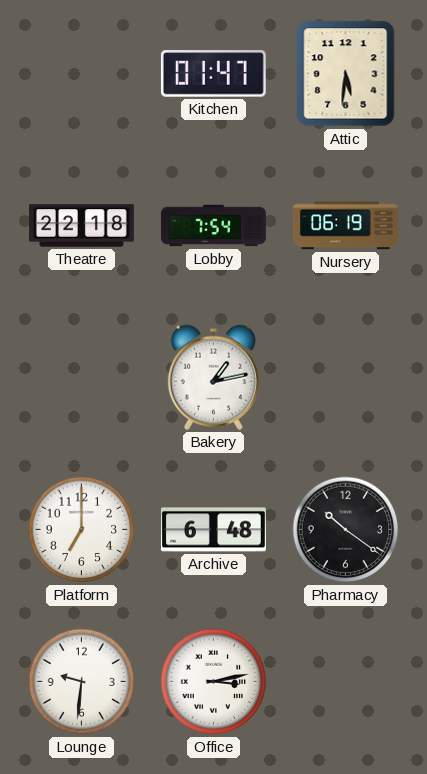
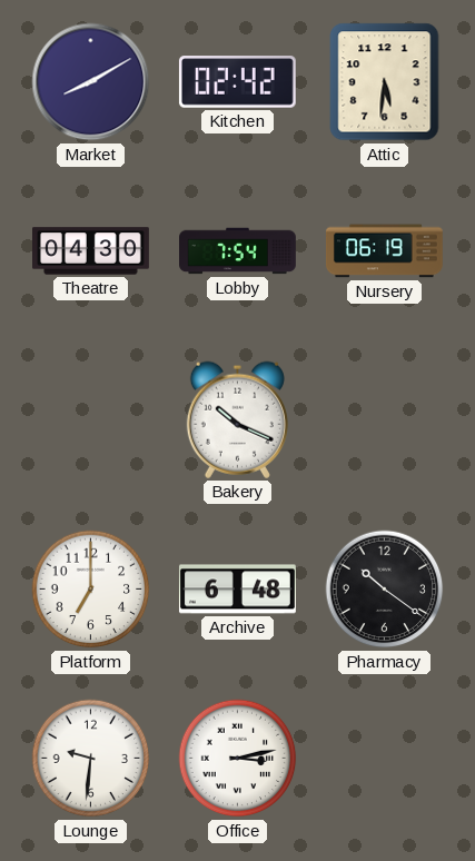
Market: none -> 8:10
Kitchen: 01:47 -> 02:42
Theatre: 22:18 -> 04:30
Bakery: 1:13 -> 10:19
